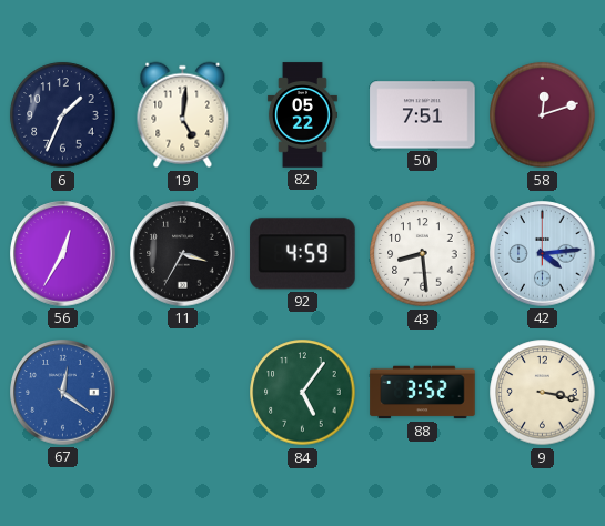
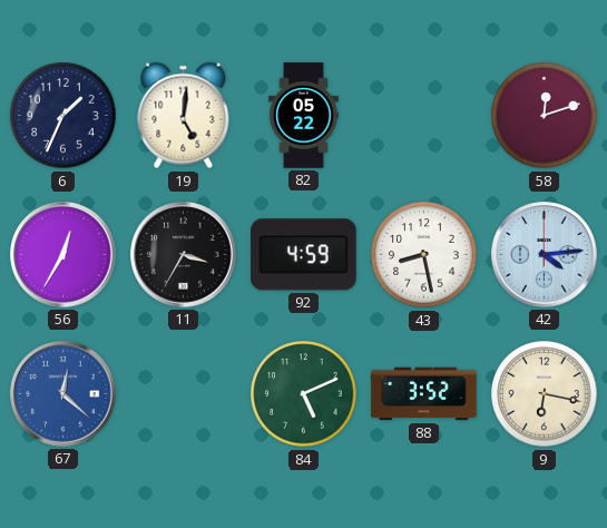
50: 7:51 -> none
43: 8:29 -> 8:28
67: 12:21 -> 12:22
84: 5:06 -> 5:11
9: 3:17 -> 6:17
